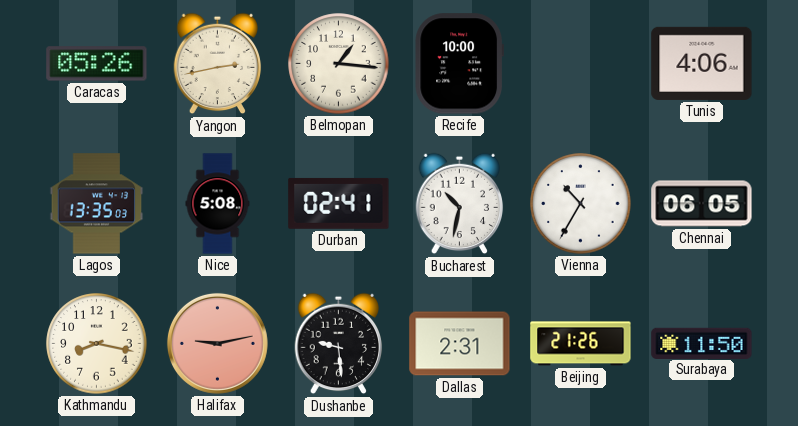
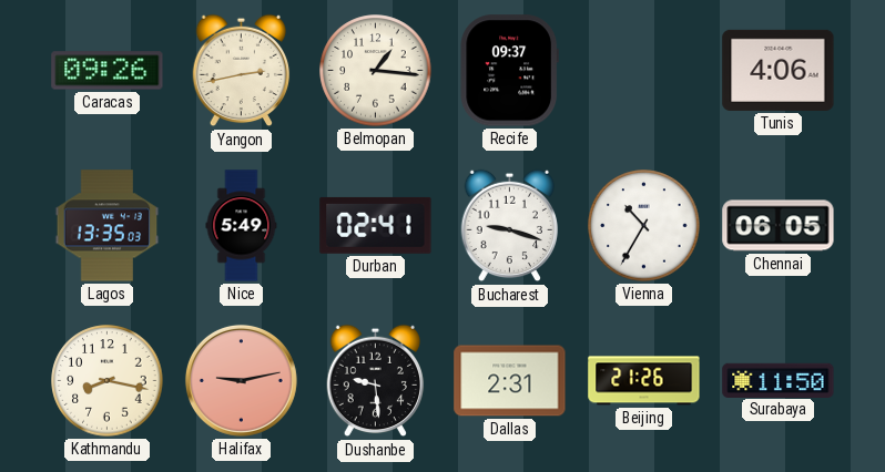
Caracas: 05:26 -> 09:26
Recife: 10:00 -> 09:37
Nice: 5:08 -> 5:49
Bucharest: 10:32 -> 9:18
